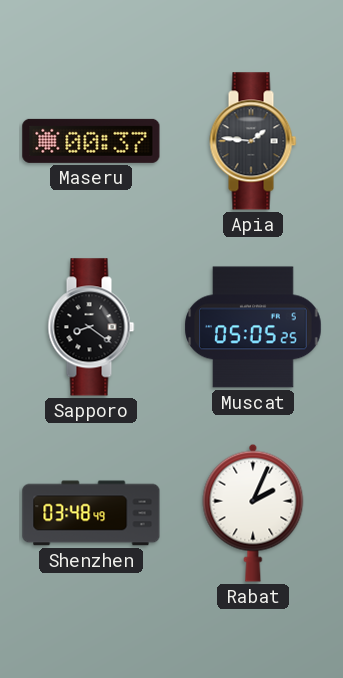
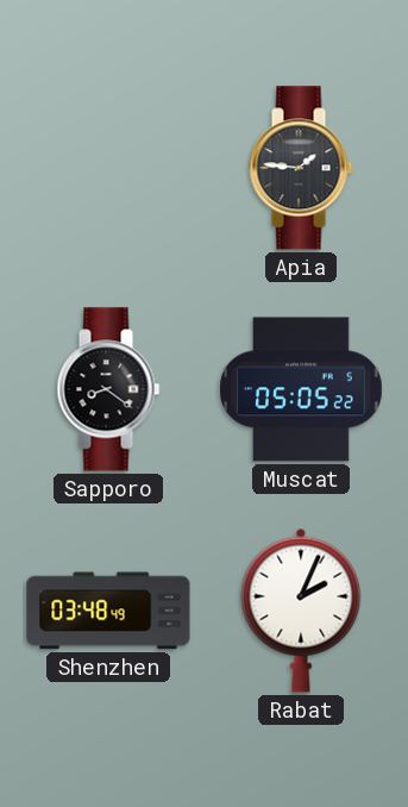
Maseru: 00:37 -> none
Muscat: 05:05:25 -> 05:05:22
